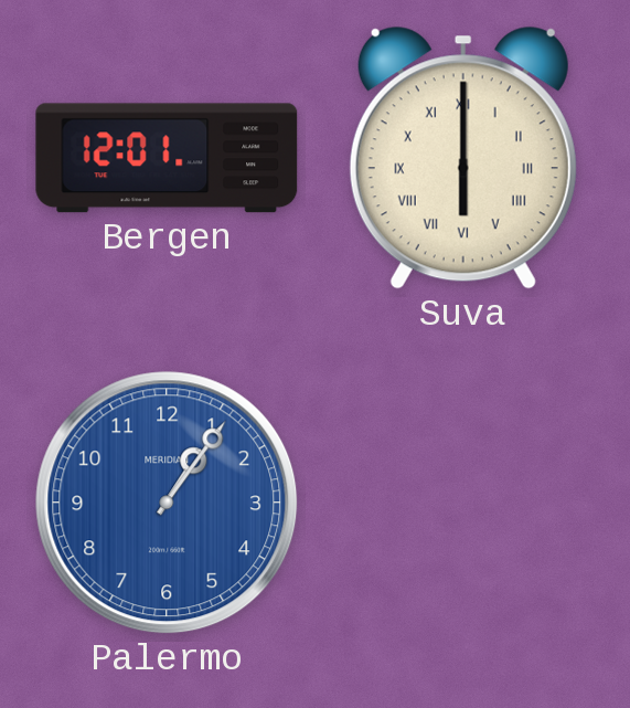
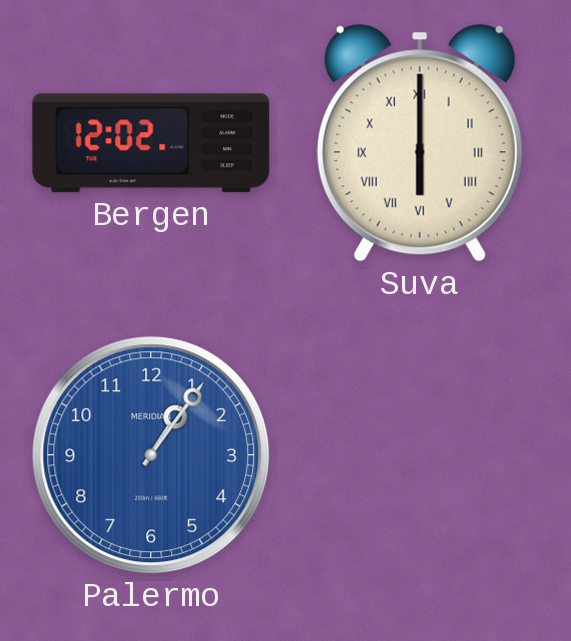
Bergen: 12:01 -> 12:02
